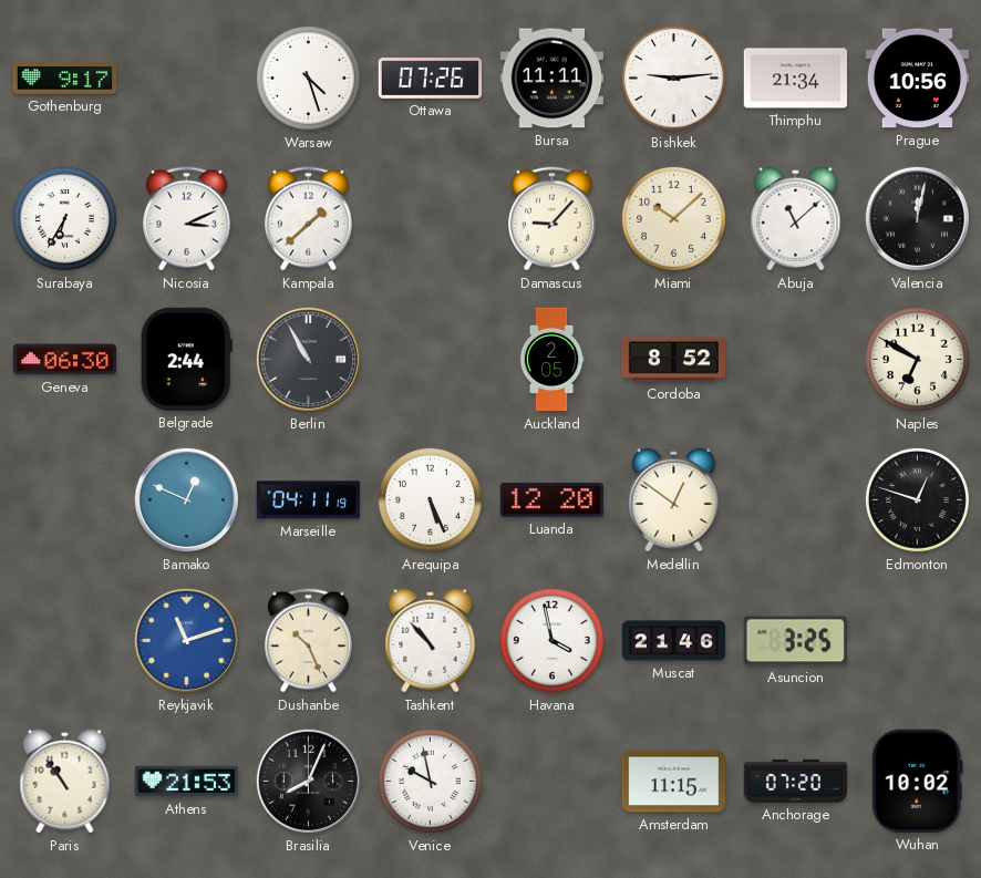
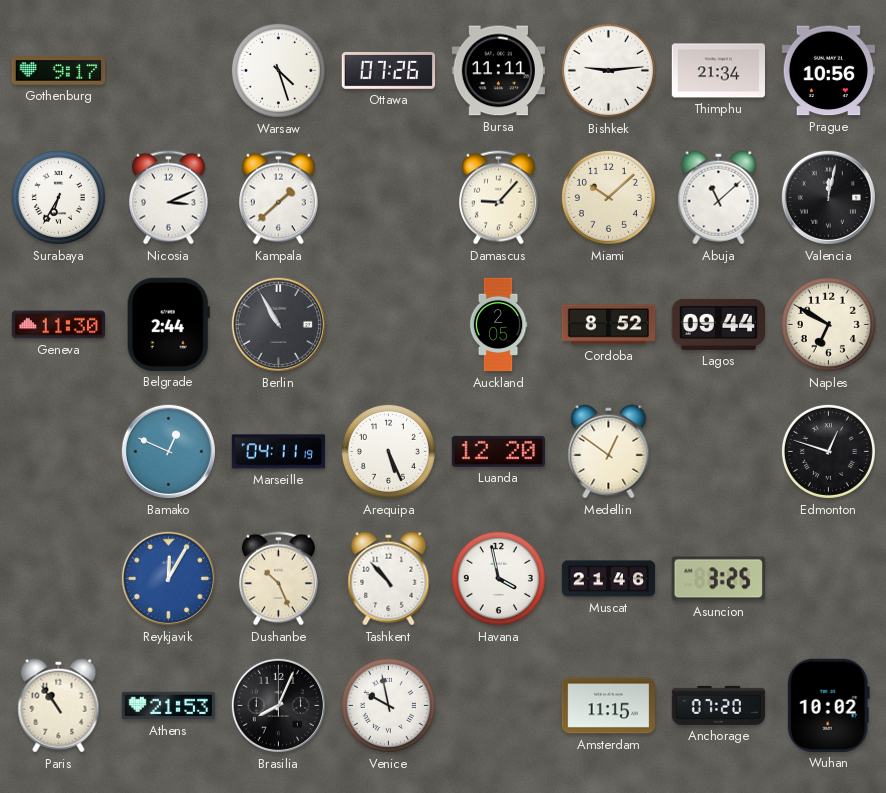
Geneva: 06:30 -> 11:30
Lagos: none -> 09:44
Reykjavik: 11:12 -> 12:05
